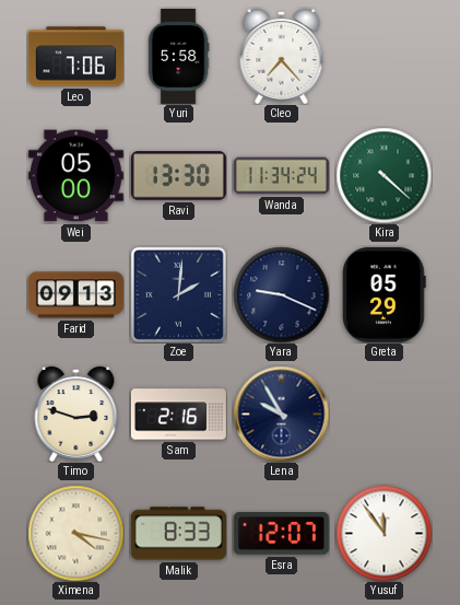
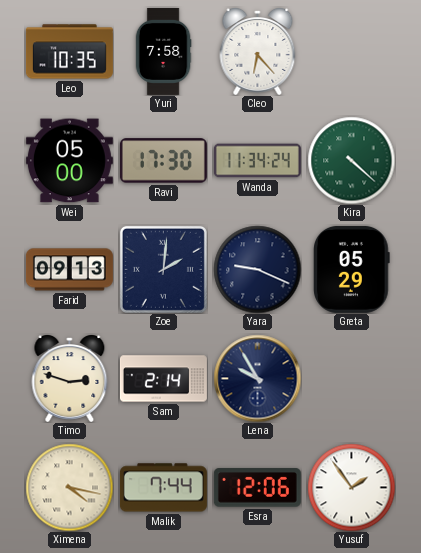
Leo: 7:06 -> 10:35
Yuri: 5:58 -> 7:58
Cleo: 7:23 -> 6:23
Ravi: 13:30 -> 17:30
Sam: 2:16 -> 2:14
Malik: 8:33 -> 7:44
Esra: 12:07 -> 12:06
Yusuf: 11:54 -> 1:54
